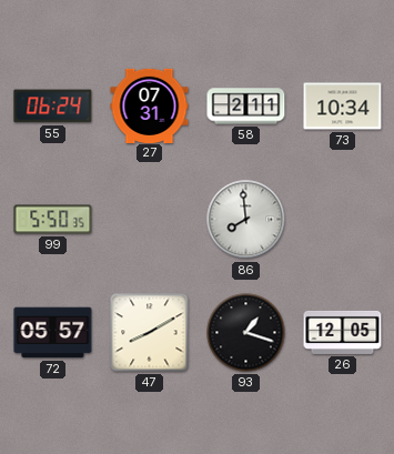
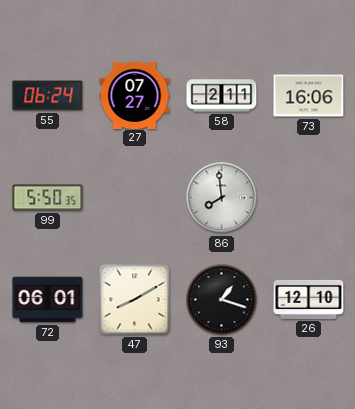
27: 07:31 -> 07:27
73: 10:34 -> 16:06
72: 05:57 -> 06:01
26: 12:05 -> 12:10
